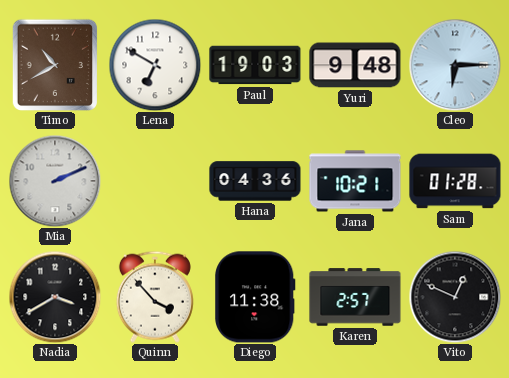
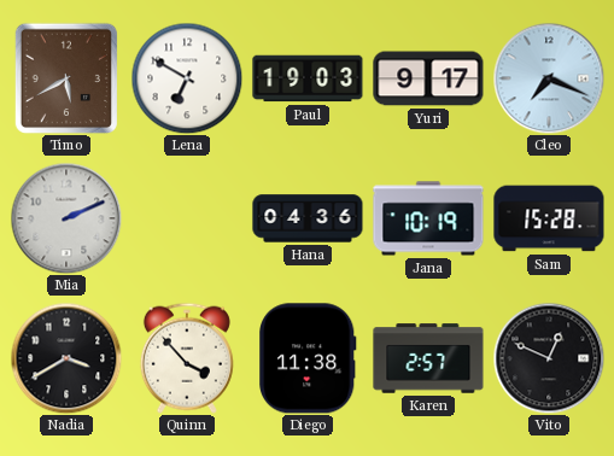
Timo: 10:40 -> 5:40
Yuri: 9:48 -> 9:17
Cleo: 6:15 -> 7:19
Jana: 10:21 -> 10:19
Sam: 01:28 -> 15:28
